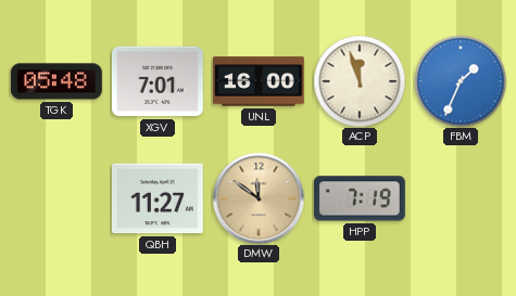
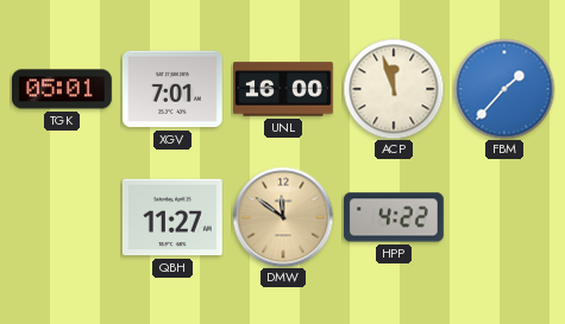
TGK: 05:48 -> 05:01
FBM: 1:34 -> 1:37
HPP: 7:19 -> 4:22
